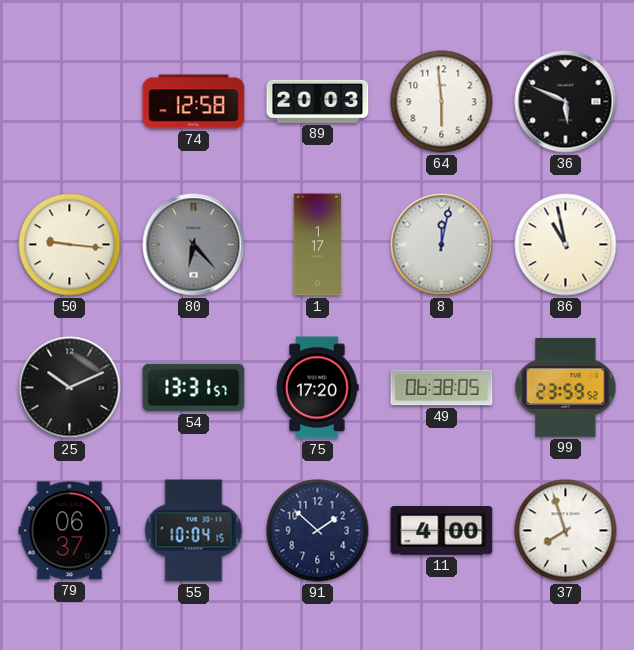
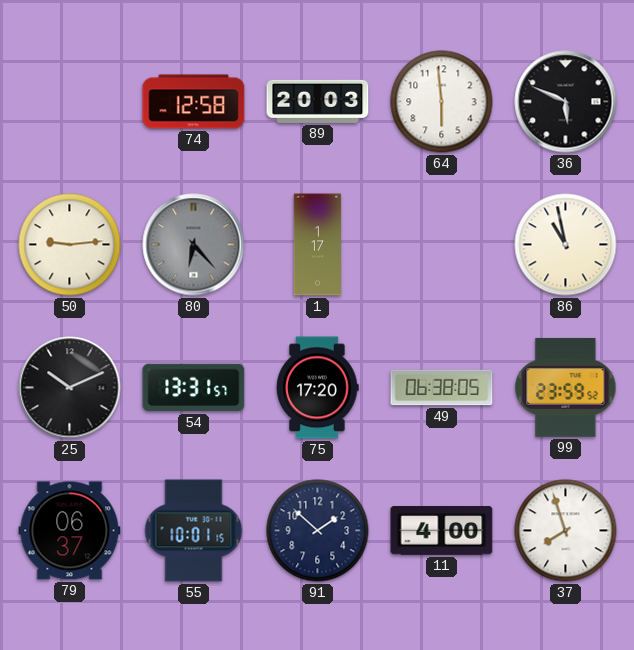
50: 9:16 -> 9:14
8: 12:02 -> none
55: 10:04 -> 10:01
